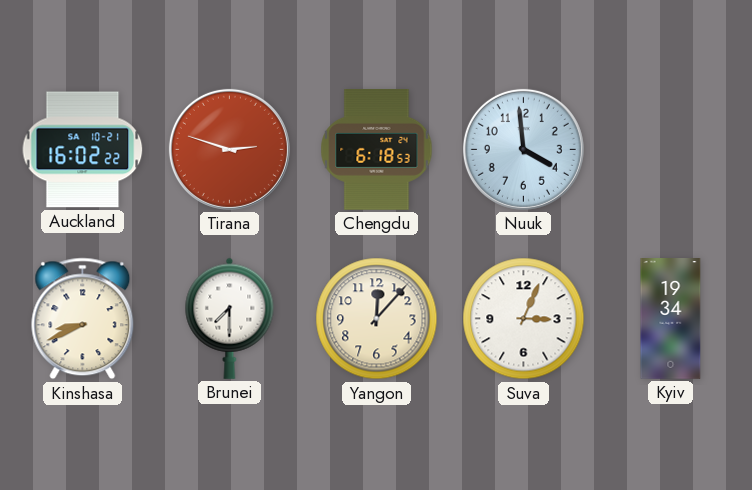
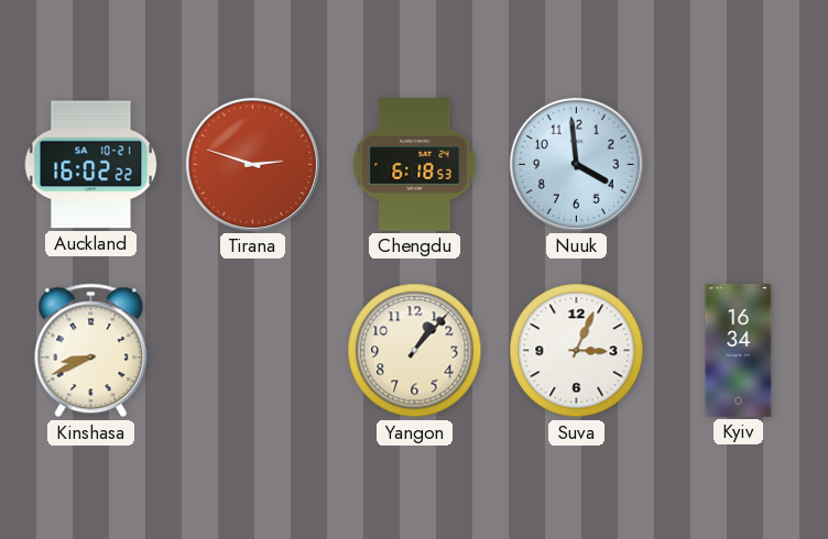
Brunei: 7:30 -> none
Yangon: 12:07 -> 1:07
Kyiv: 19:34 -> 16:34
